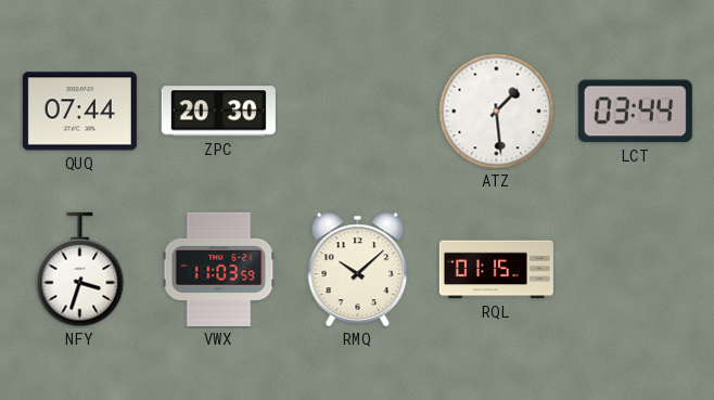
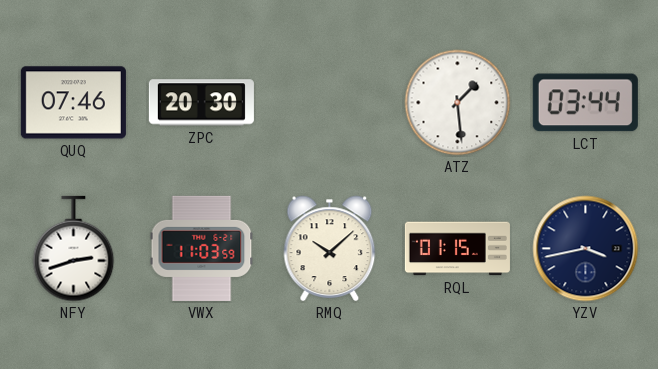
QUQ: 07:44 -> 07:46
NFY: 3:33 -> 2:42
YZV: none -> 3:43
